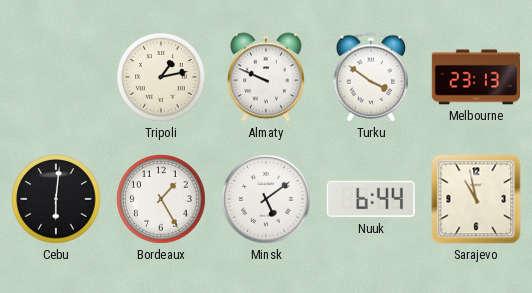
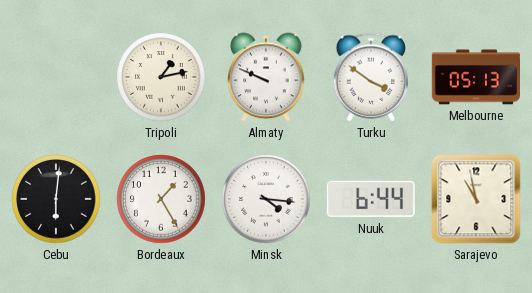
Melbourne: 23:13 -> 05:13
Minsk: 5:09 -> 4:16
